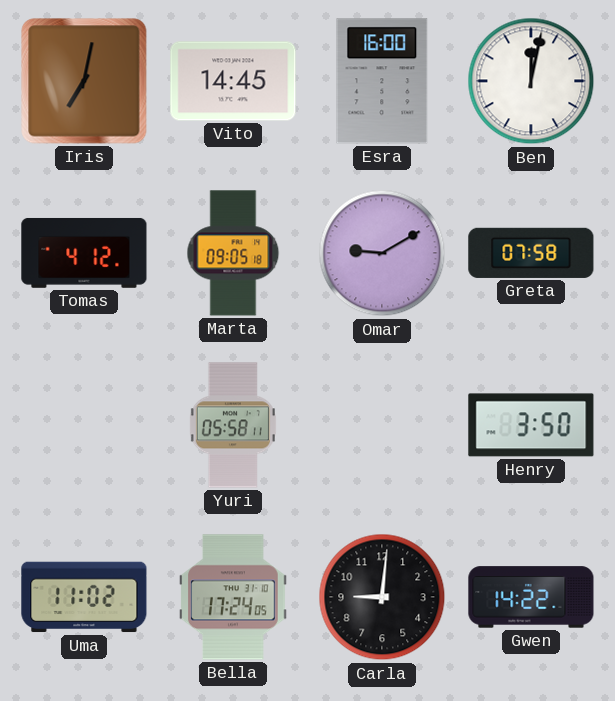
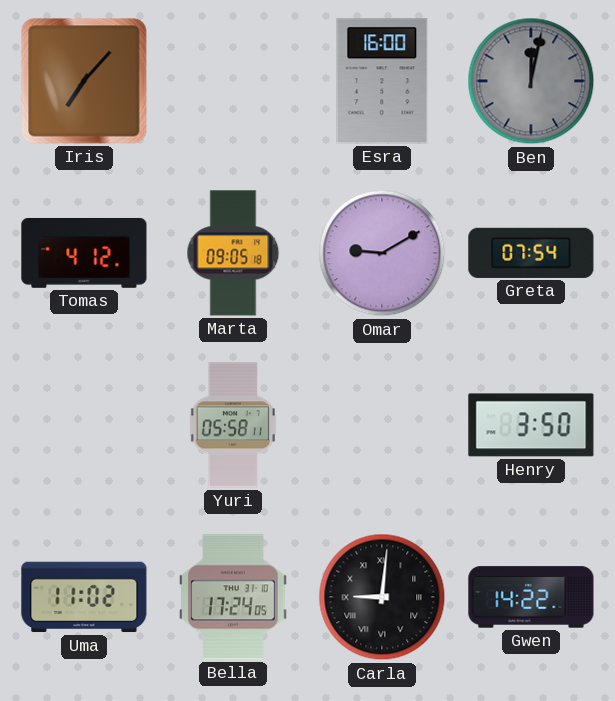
Iris: 7:02 -> 7:07
Vito: 14:45 -> none
Ben dial: white -> grey
Greta: 07:58 -> 07:54
Carla numerals: Arabic -> Roman
